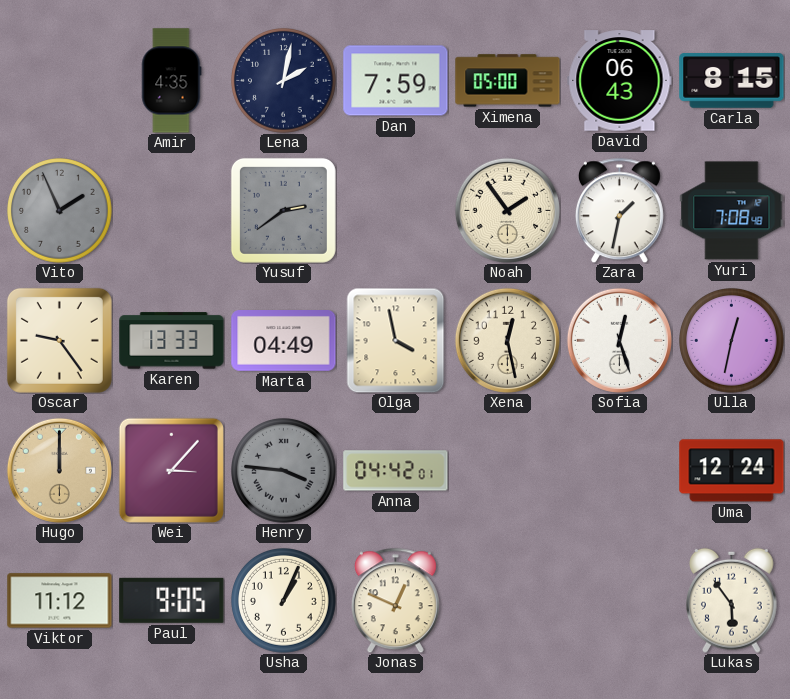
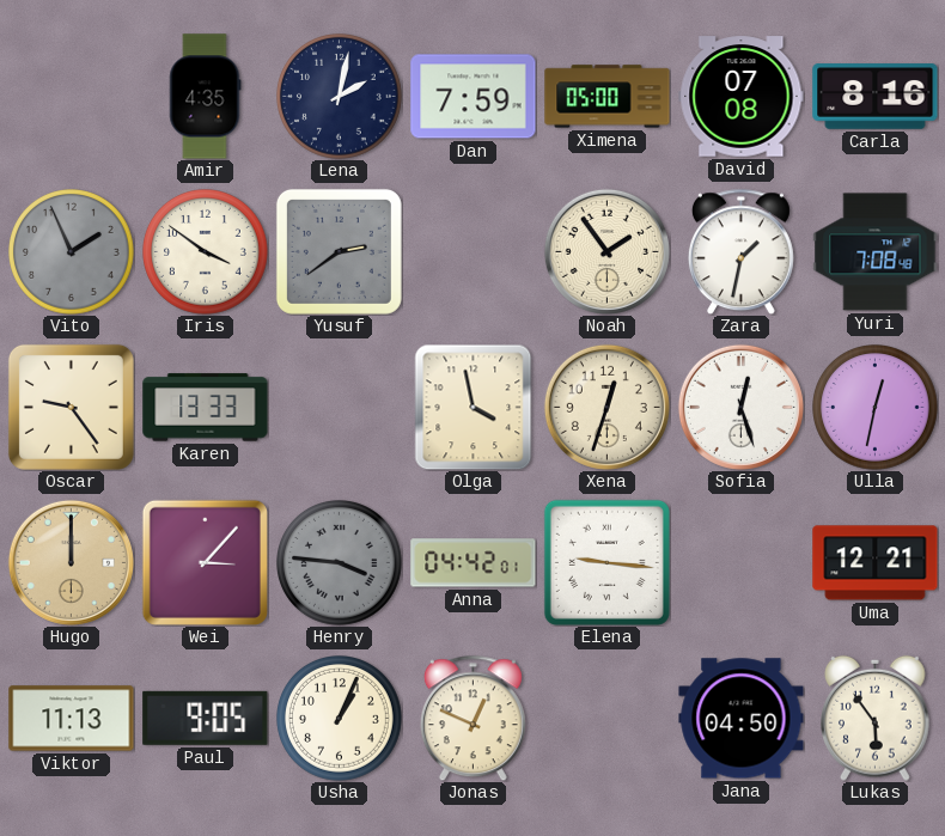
David: 06:43 -> 07:08
Carla: 8:15 -> 8:16
Iris: none -> 3:51
Marta: 04:49 -> none
Xena: 12:28 -> 12:33
Elena: none -> 9:16
Uma: 12:24 -> 12:21
Viktor: 11:12 -> 11:13
Jana: none -> 04:50
